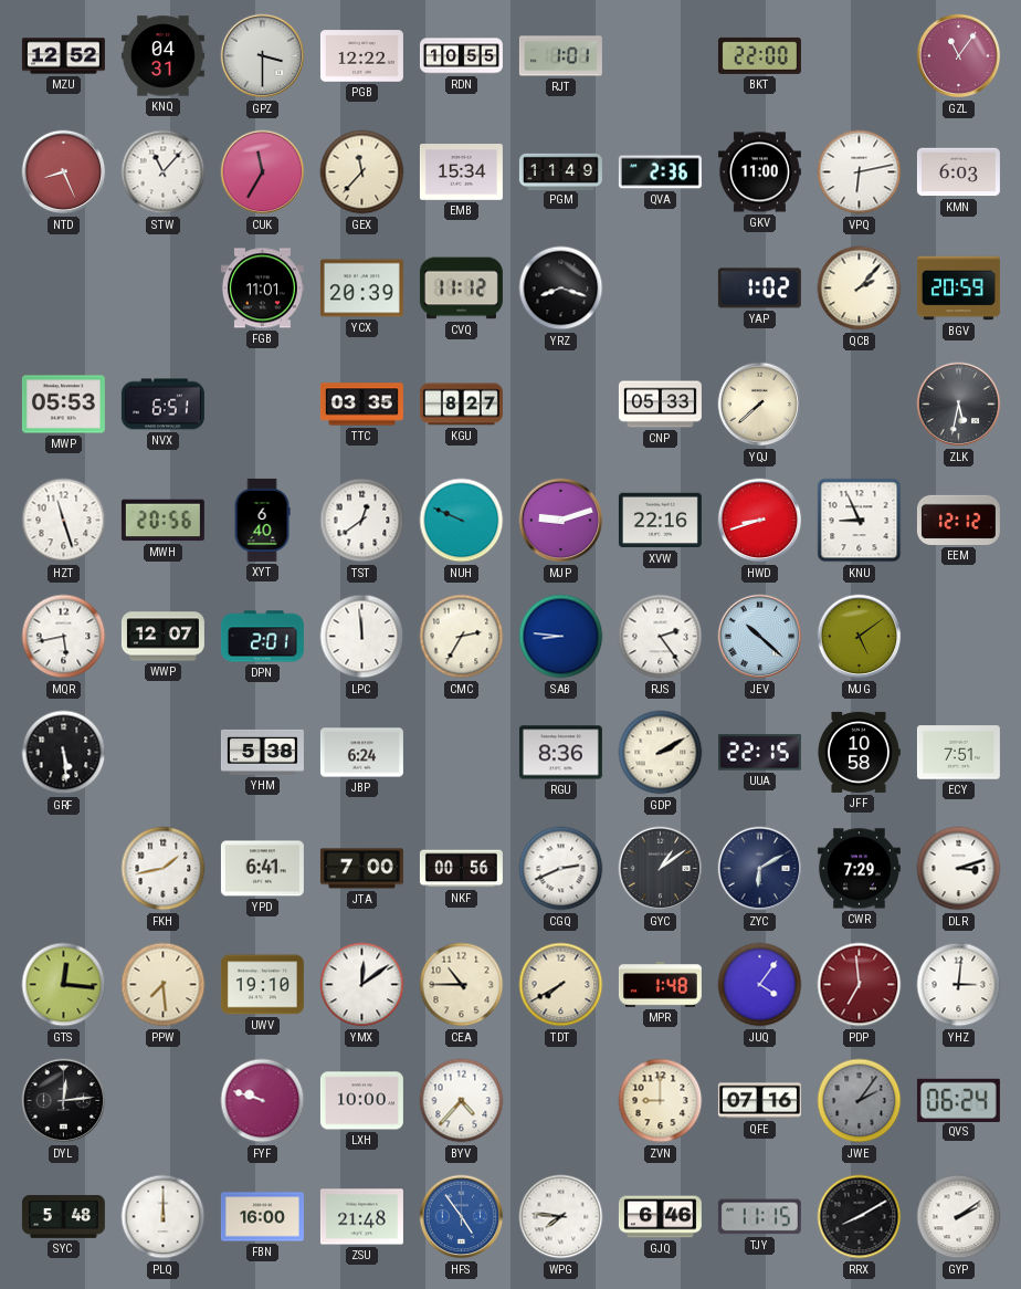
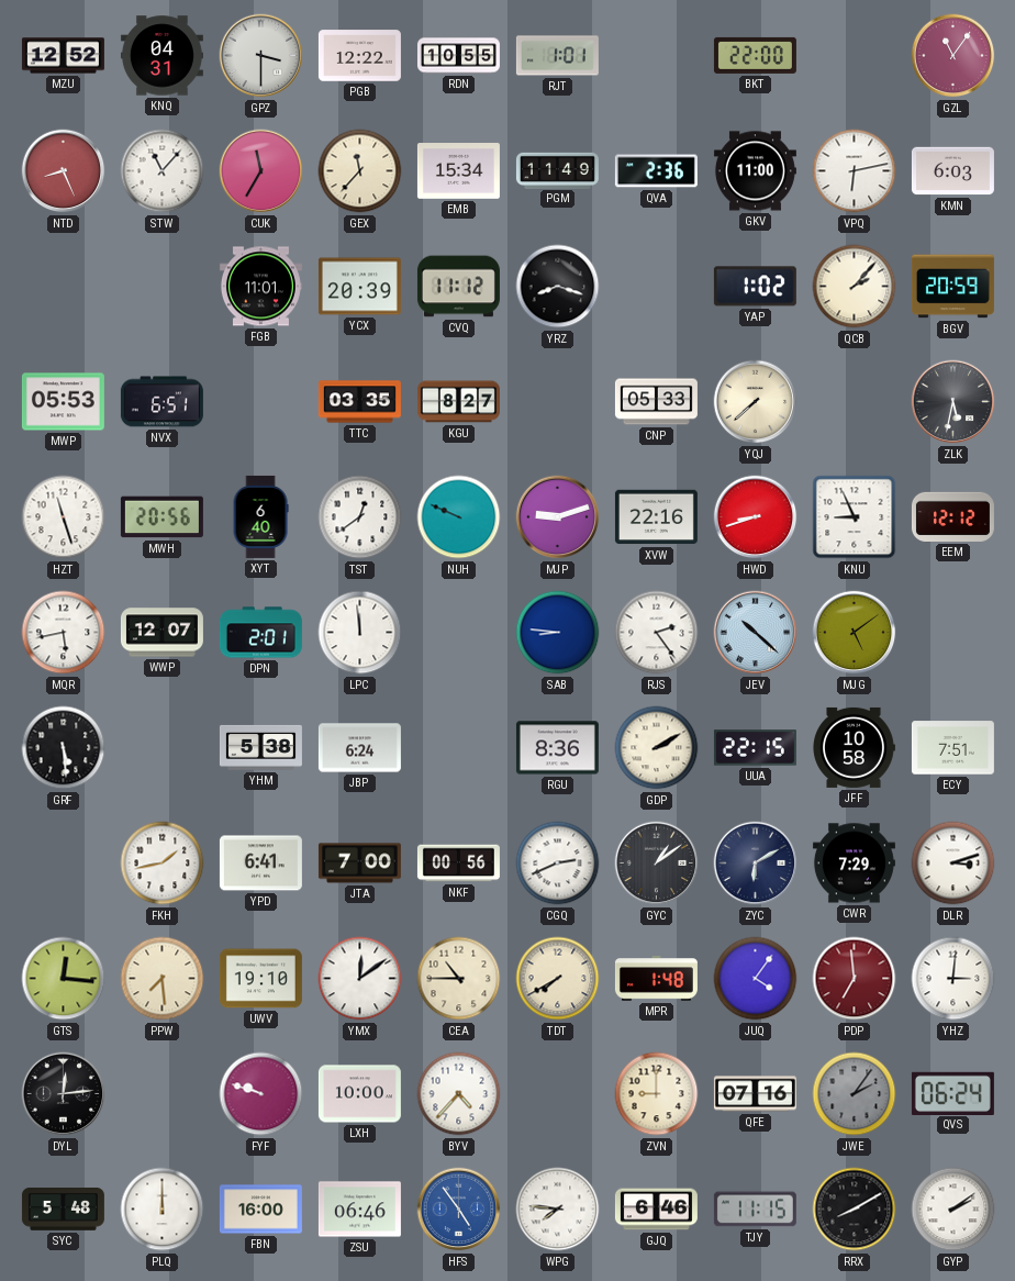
CMC: 2:35 -> none
ZSU: 21:48 -> 06:46
